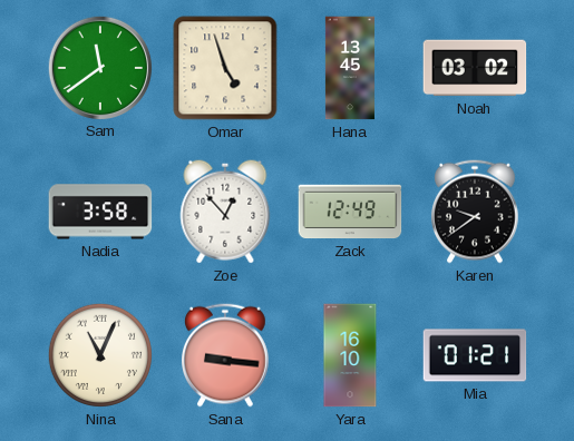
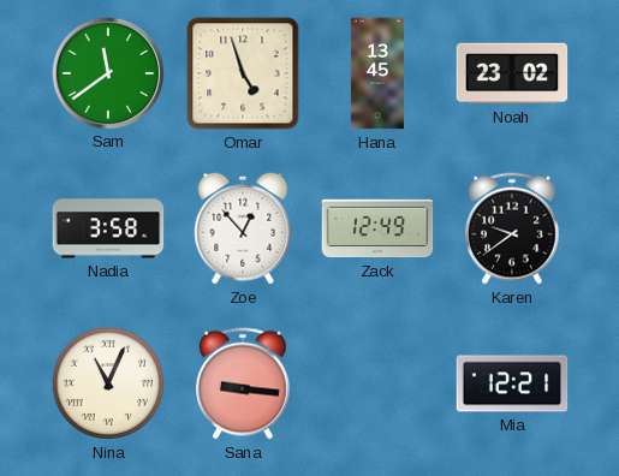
Noah: 03:02 -> 23:02
Yara: 16:10 -> none
Mia: 01:21 -> 12:21
